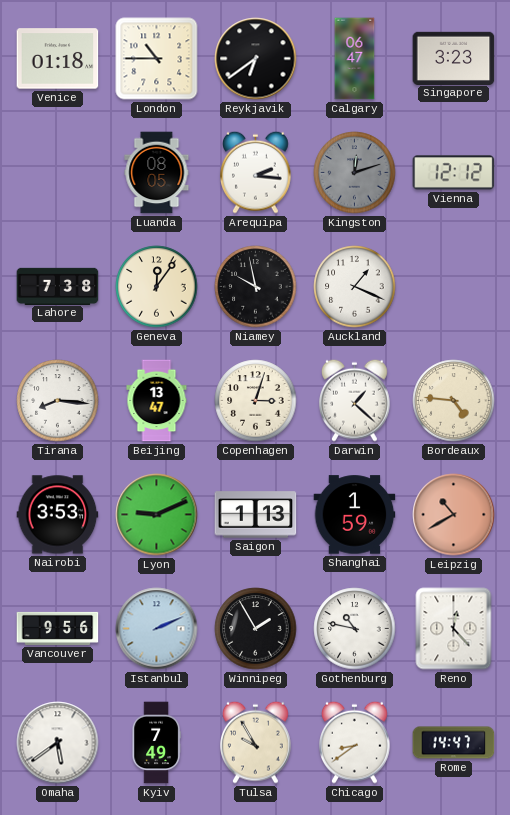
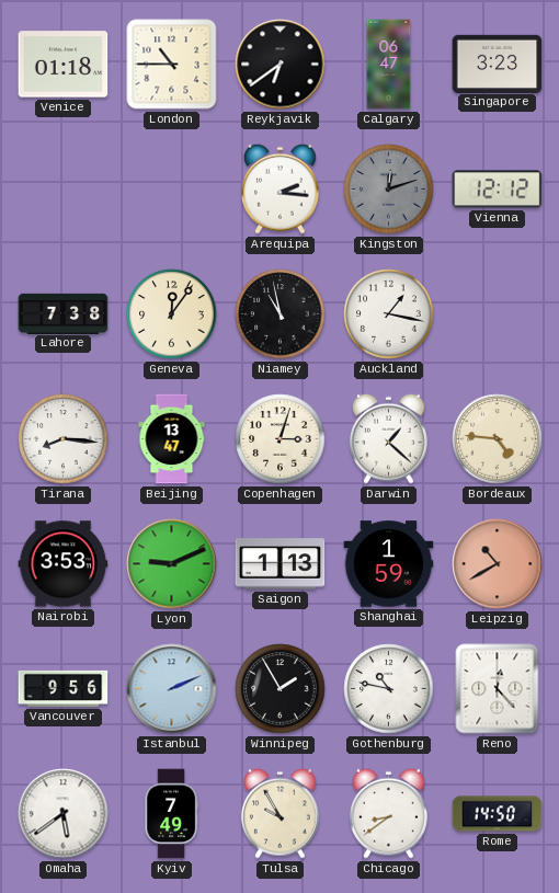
Luanda: 08:05 -> none
Niamey: 9:58 -> 10:58
Auckland: 1:19 -> 1:17
Rome: 14:47 -> 14:50
